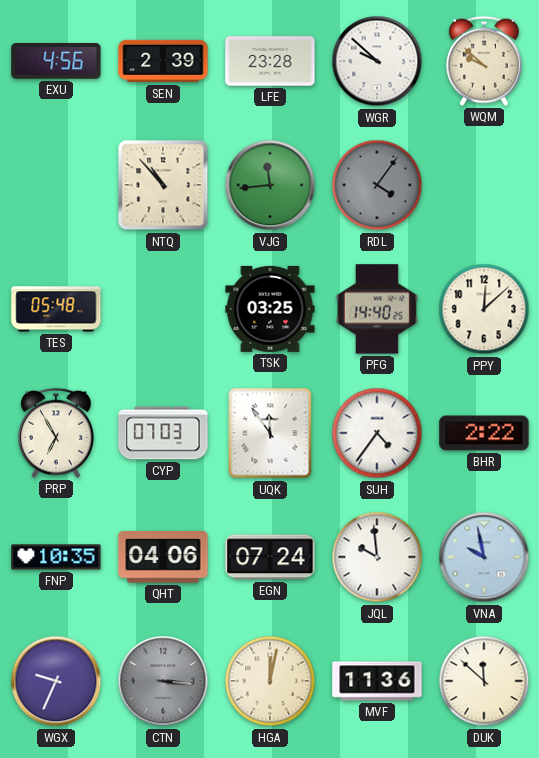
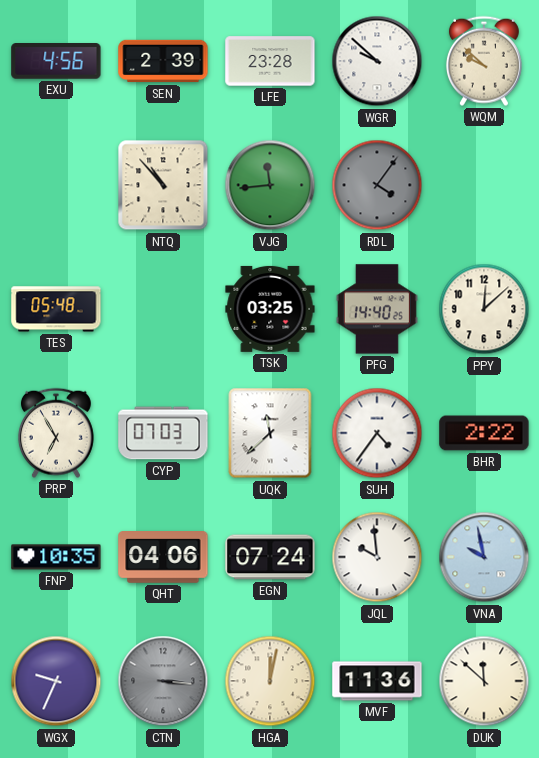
UQK: 11:54 -> 11:38
